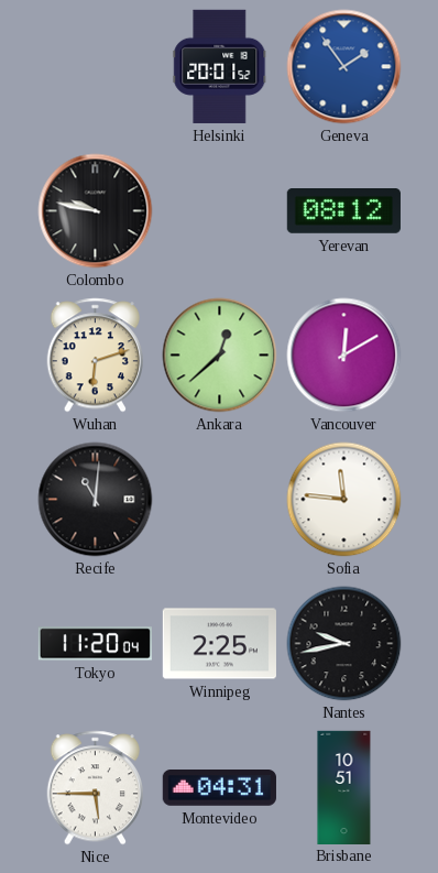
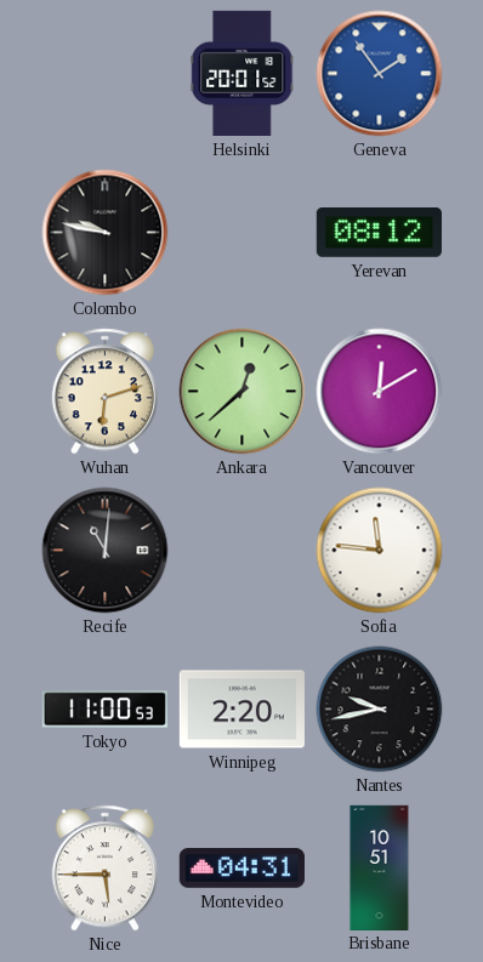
Tokyo: 11:20 -> 11:00
Winnipeg: 2:25 -> 2:20
